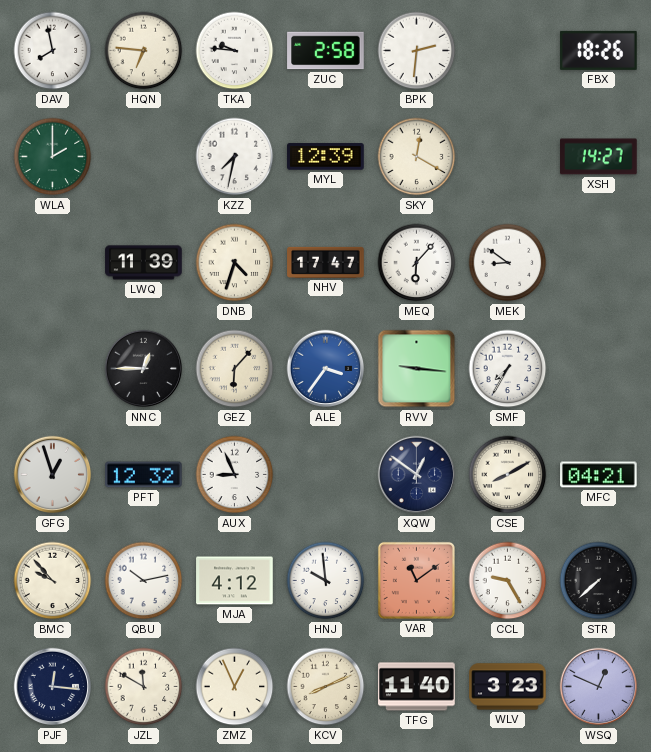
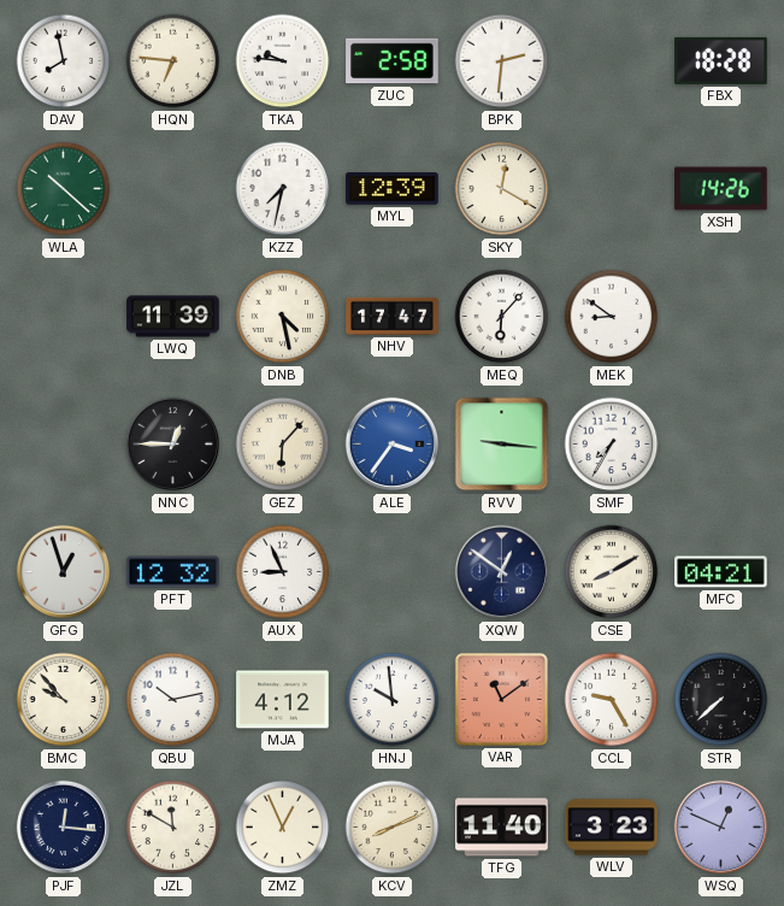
FBX: 18:26 -> 18:28
WLA: 2:00 -> 10:22
XSH: 14:27 -> 14:26
DNB: 4:33 -> 4:28
